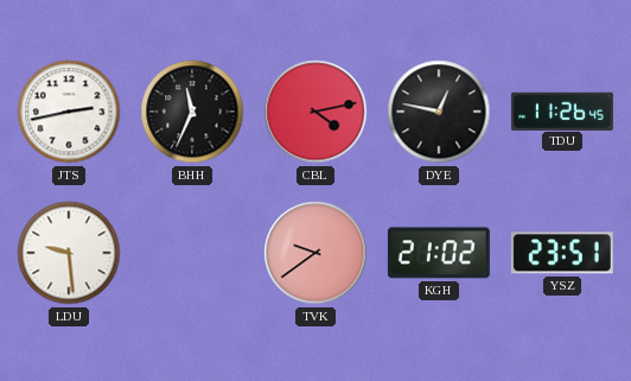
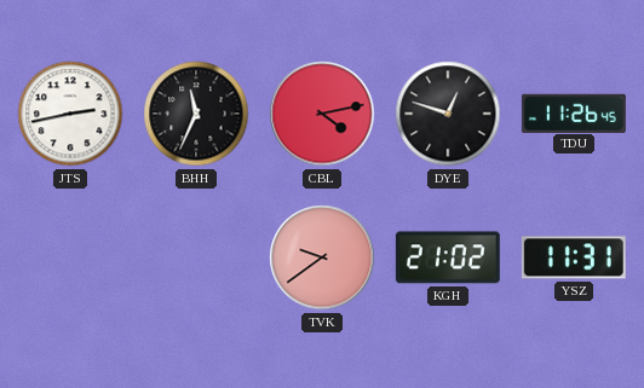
DYE: 12:47 -> 12:48
LDU: 9:29 -> none
YSZ: 23:51 -> 11:31
